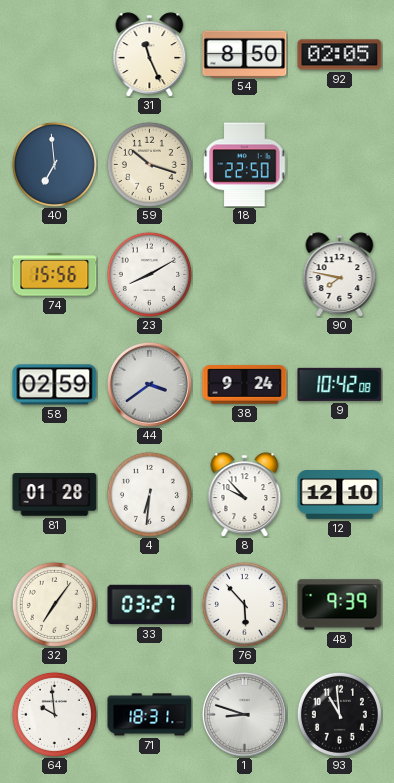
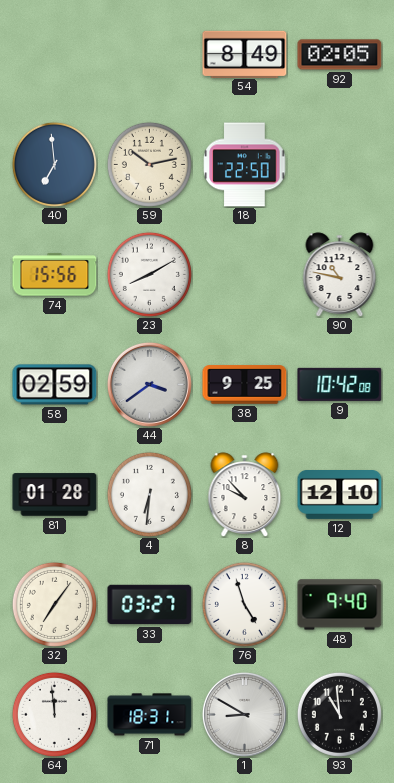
31: 11:26 -> none
54: 8:50 -> 8:49
59: 10:18 -> 10:13
90: 7:47 -> 10:47
38: 9:24 -> 9:25
76: 5:53 -> 4:57
48: 9:39 -> 9:40
64: 9:59 -> 11:59
1: 8:48 -> 8:50
